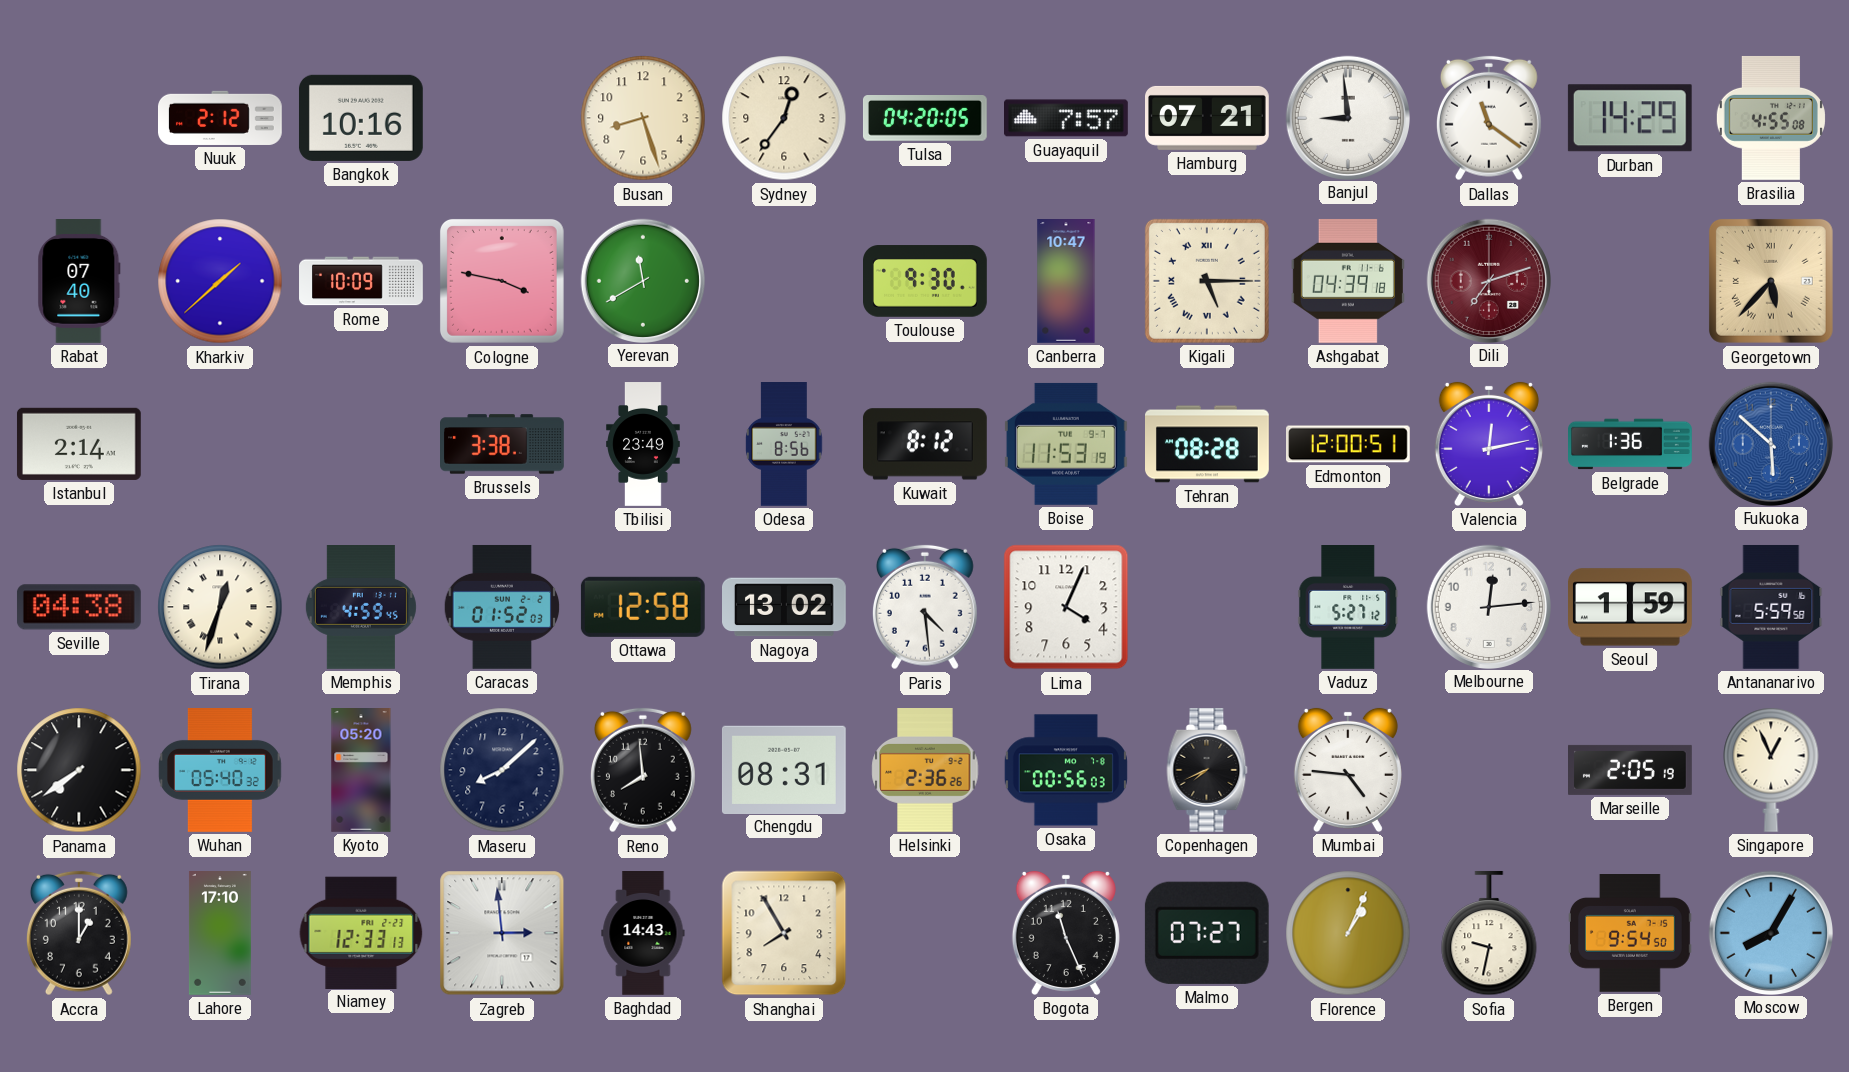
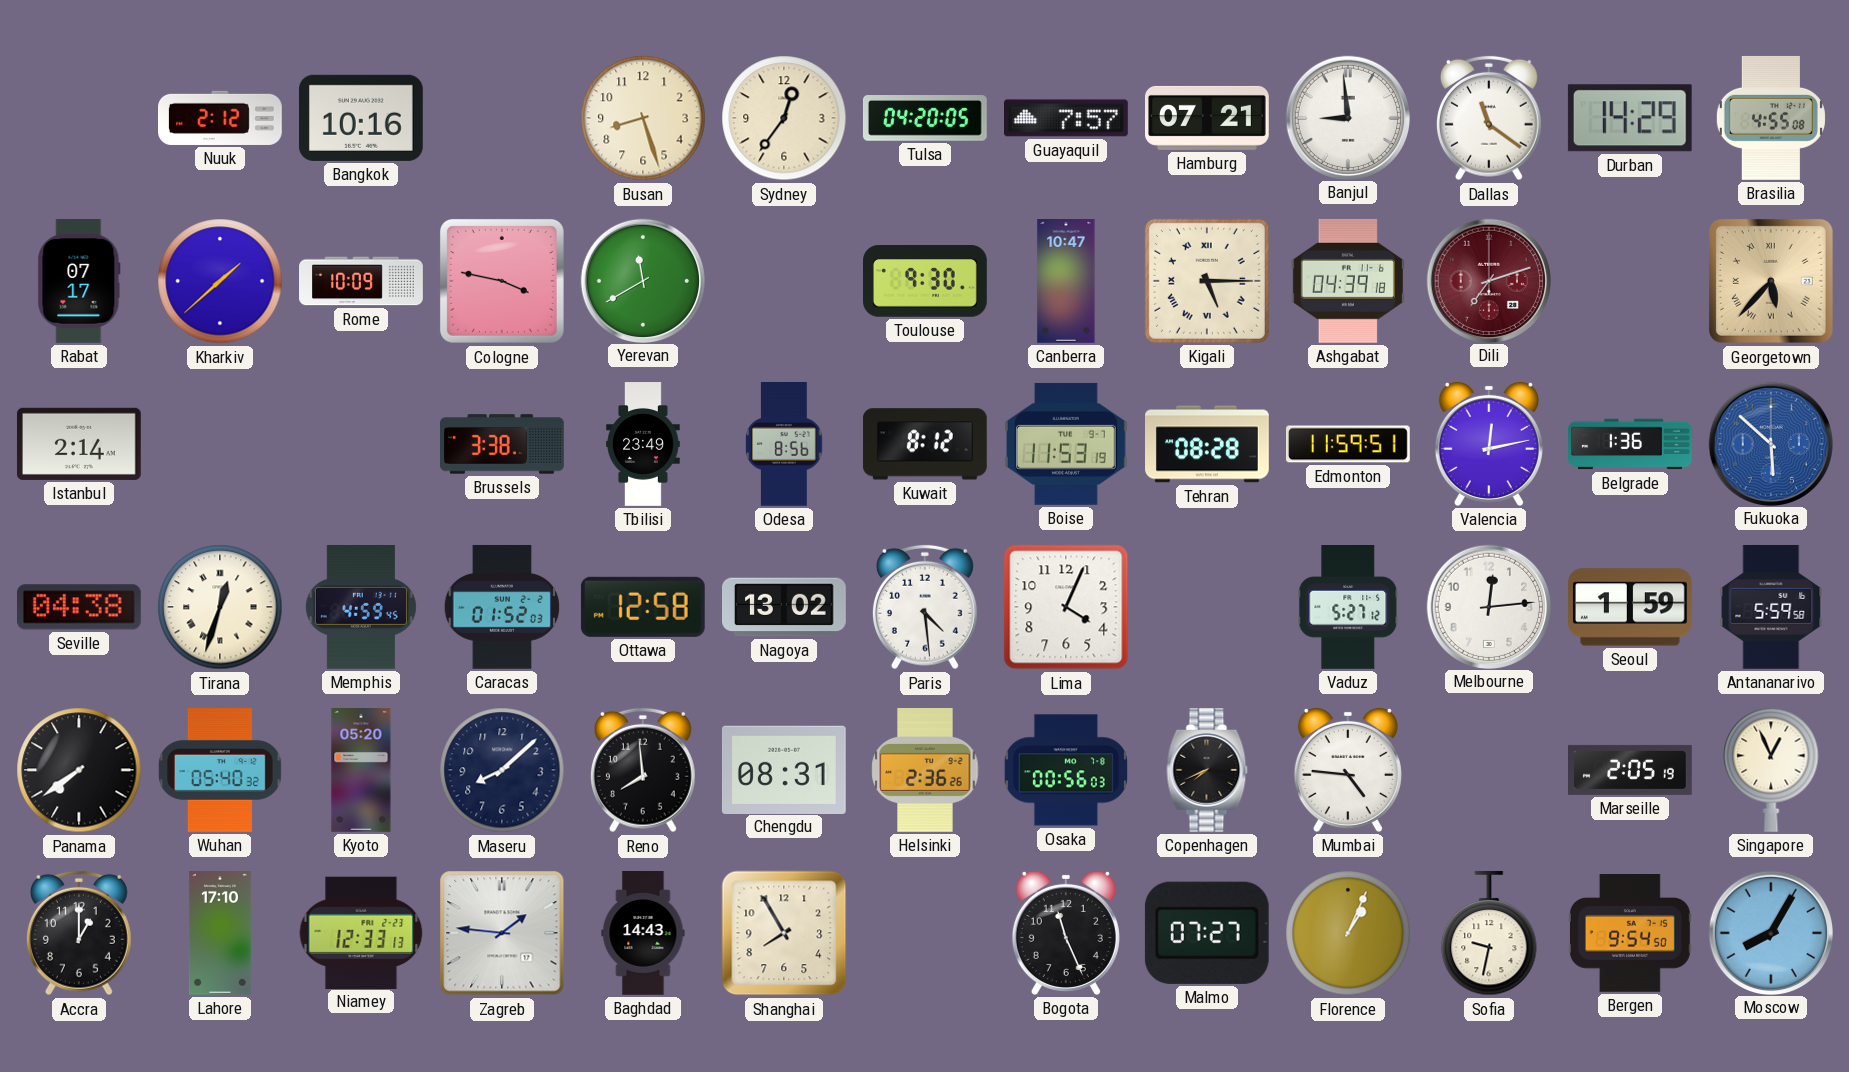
Rabat: 07:40 -> 07:17
Edmonton: 12:00 -> 11:59
Zagreb: 2:59 -> 1:46
